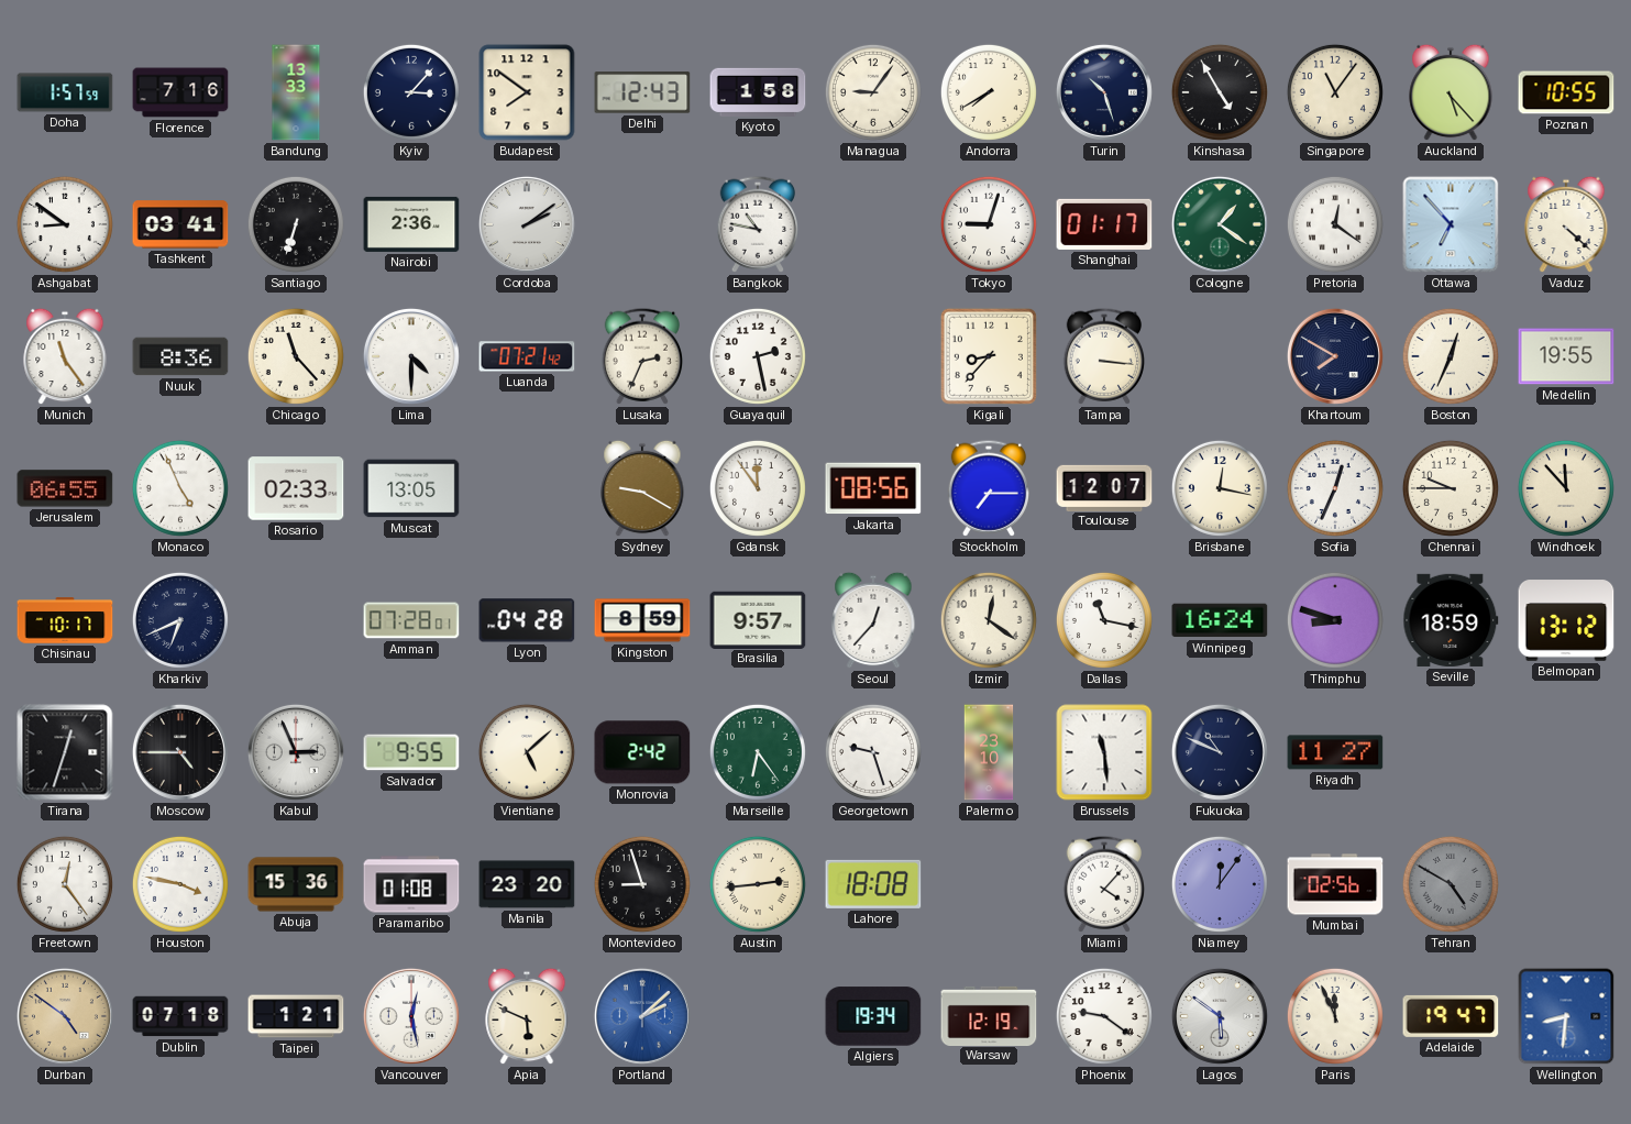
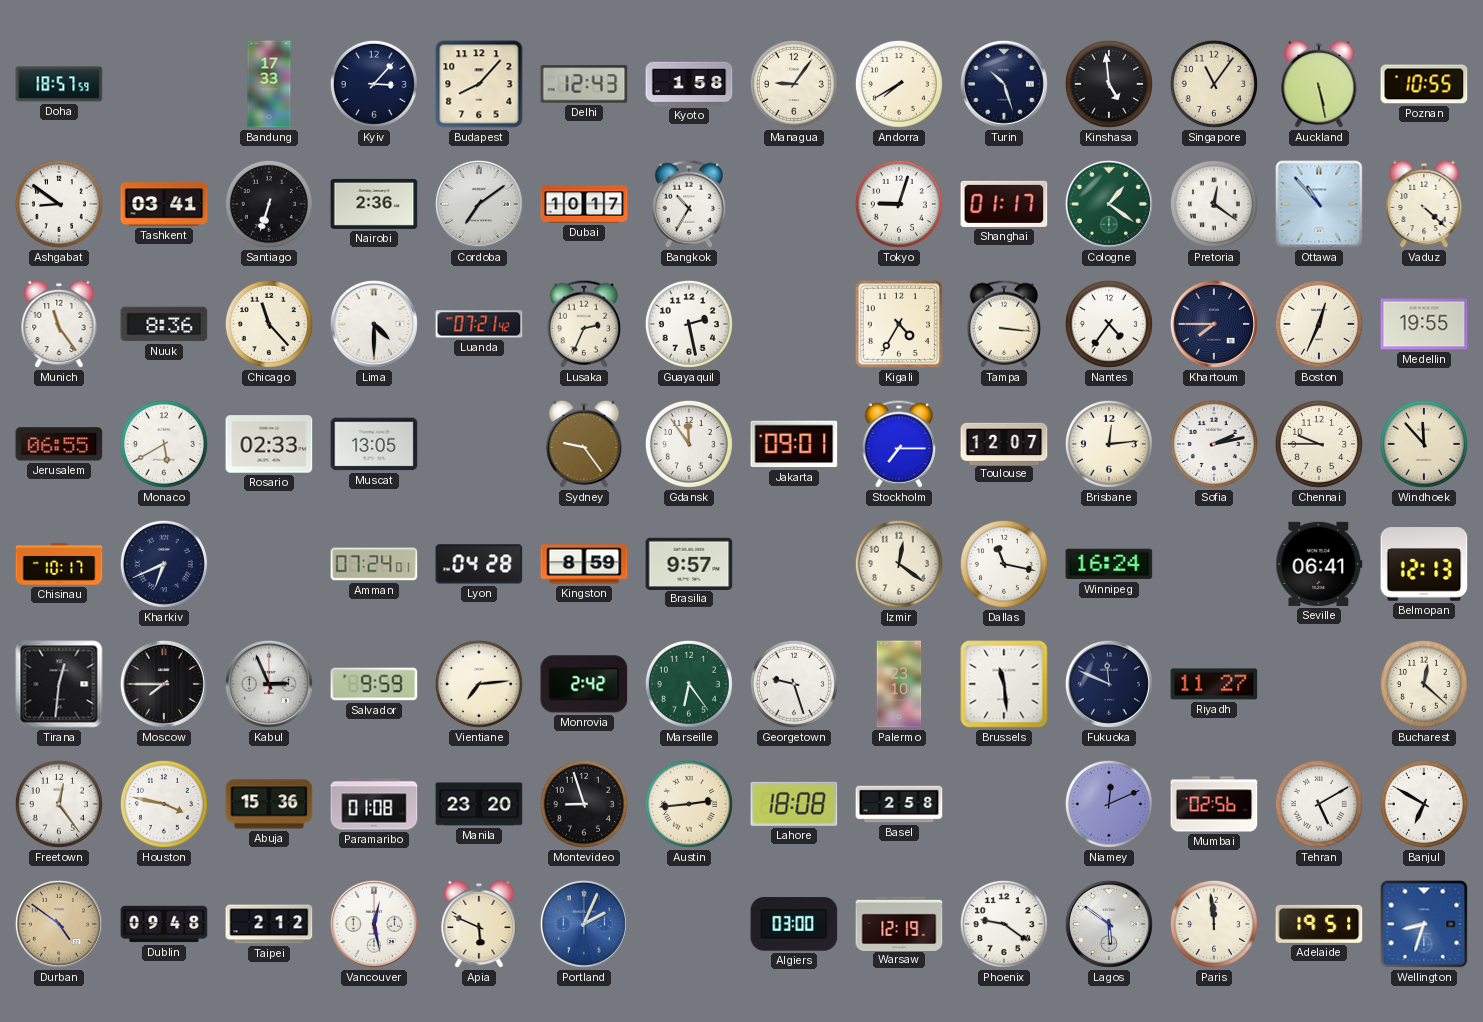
Doha: 1:57 -> 18:57
Florence: 7:16 -> none
Bandung: 13:33 -> 17:33
Budapest: 7:51 -> 8:07
Kinshasa: 4:55 -> 4:59
Auckland: 5:23 -> 5:28
Cordoba: 2:09 -> 7:09
Dubai: none -> 10:17
Bangkok: 10:47 -> 10:35
Ottawa: 6:53 -> 10:53
Kigali: 8:37 -> 4:35
Nantes: none -> 4:36
Khartoum: 7:50 -> 7:45
Monaco: 4:56 -> 5:40
Sydney: 9:20 -> 9:24
Jakarta: 08:56 -> 09:01
Brisbane: 12:17 -> 12:14
Sofia: 12:34 -> 2:13
Amman: 07:28 -> 07:24
Seoul: 12:37 -> none
Thimphu: 8:48 -> none
Seville: 18:59 -> 06:41
Belmopan: 13:12 -> 12:13
Tirana: 12:33 -> 12:31
Moscow: 4:45 -> 7:45
Salvador: 9:55 -> 9:59
Vientiane: 5:08 -> 7:14
Fukuoka: 10:49 -> 11:49
Bucharest: none -> 12:22
Basel: none -> 2:58
Miami: 4:07 -> none
Niamey: 12:06 -> 12:11
Tehran: 4:50 -> 5:10
Tehran dial: grey -> white
Banjul: none -> 6:50
Dublin: 07:18 -> 09:48
Taipei: 1:21 -> 2:12
Portland: 2:08 -> 2:04
Algiers: 19:34 -> 03:00
Paris: 11:56 -> 11:59
Adelaide: 19:47 -> 19:51
Wellington: 8:31 -> 8:33
